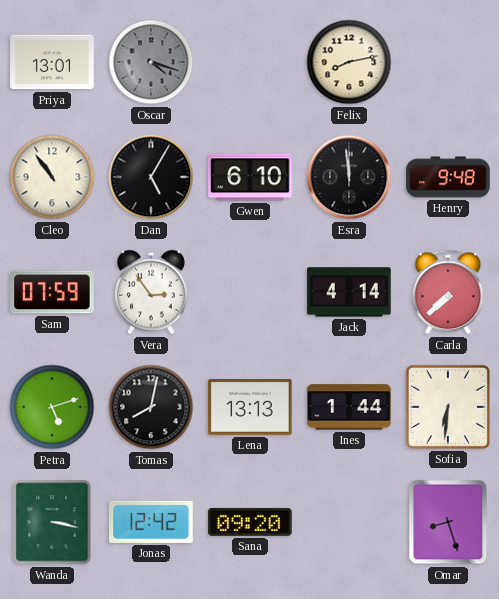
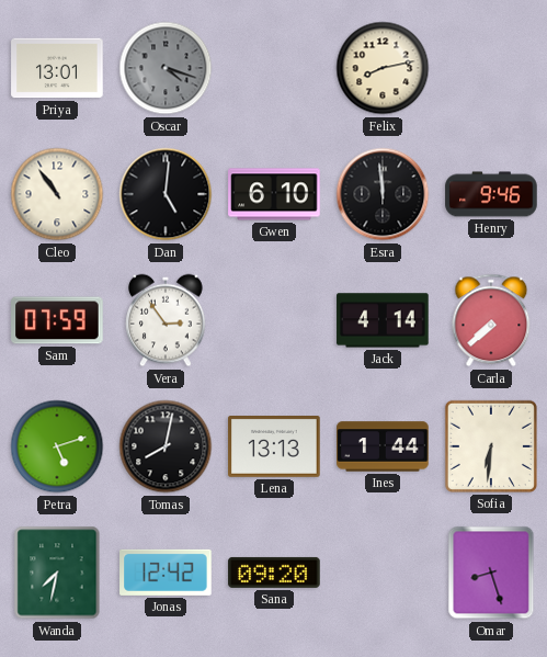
Dan: 5:05 -> 5:01
Henry: 9:48 -> 9:46
Wanda: 3:17 -> 7:32
